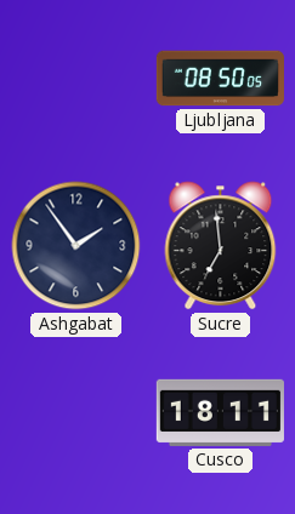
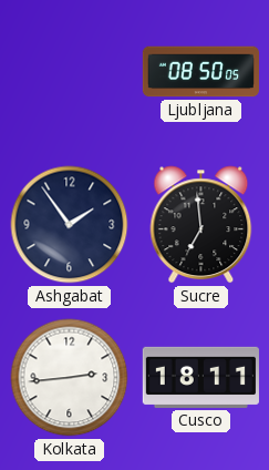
Kolkata: none -> 2:44
